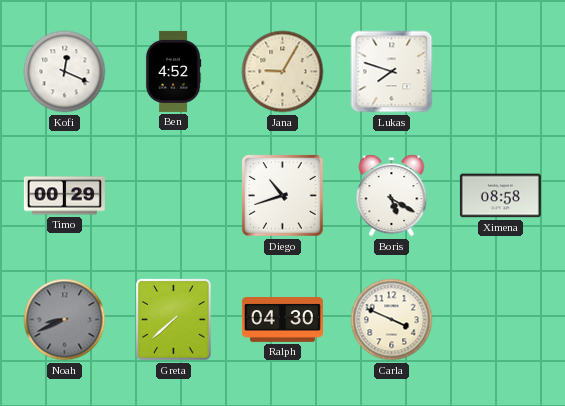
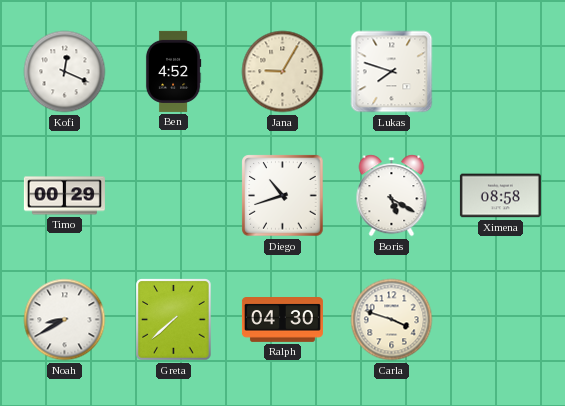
Noah: 8:41 -> 8:40
Noah dial: grey -> white
Carla: 3:49 -> 3:48
